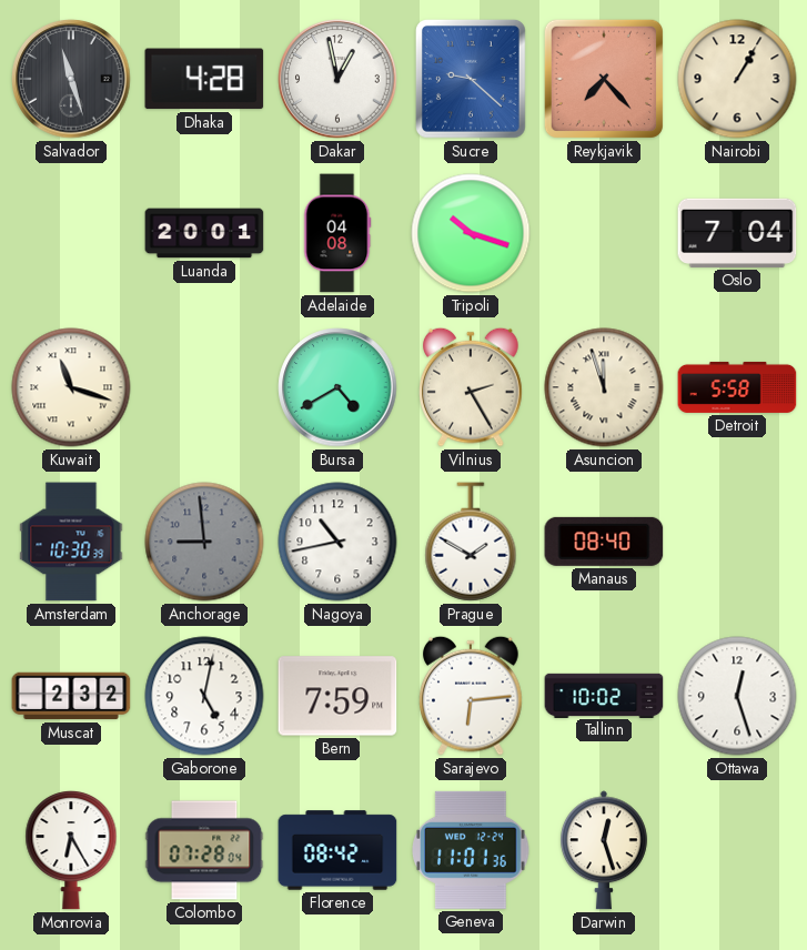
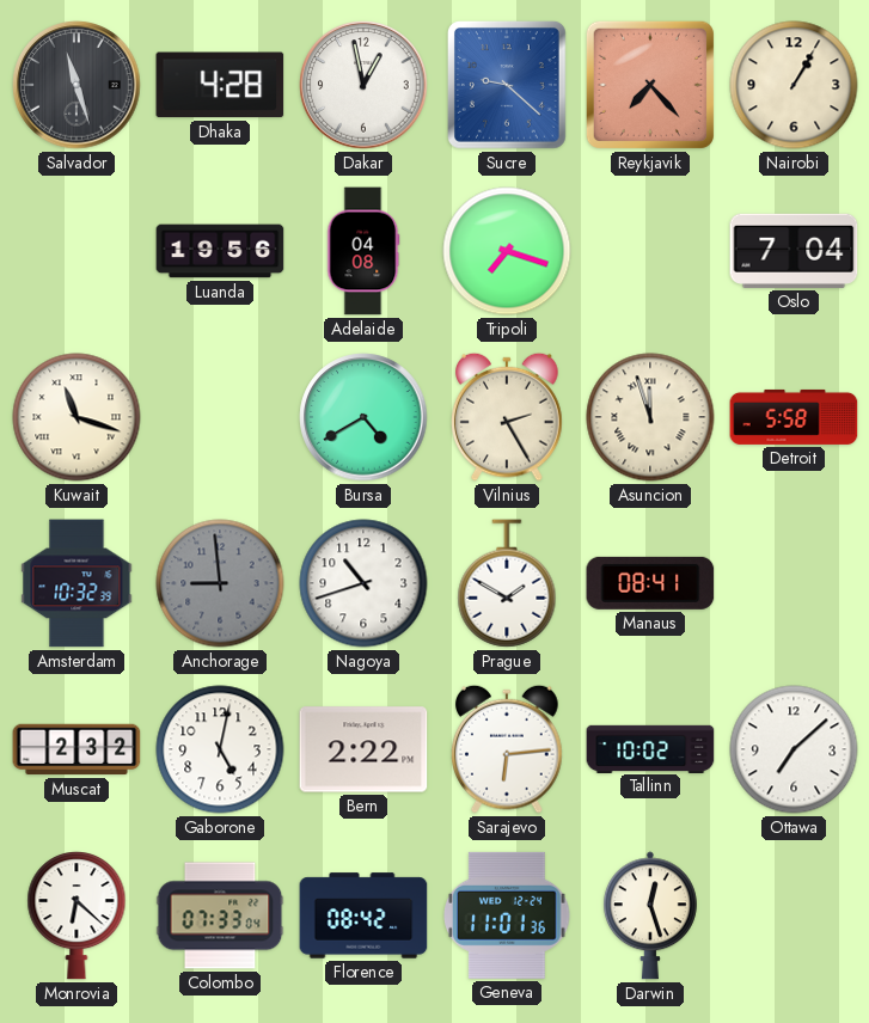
Luanda: 20:01 -> 19:56
Tripoli: 10:18 -> 7:18
Amsterdam: 10:30 -> 10:32
Nagoya: 10:43 -> 10:42
Manaus: 08:40 -> 08:41
Bern: 7:59 -> 2:22
Ottawa: 12:27 -> 7:08
Monrovia: 6:25 -> 6:22
Colombo: 07:28 -> 07:33
